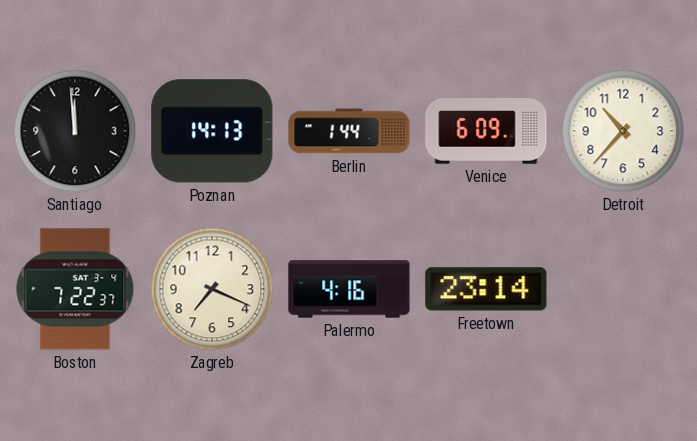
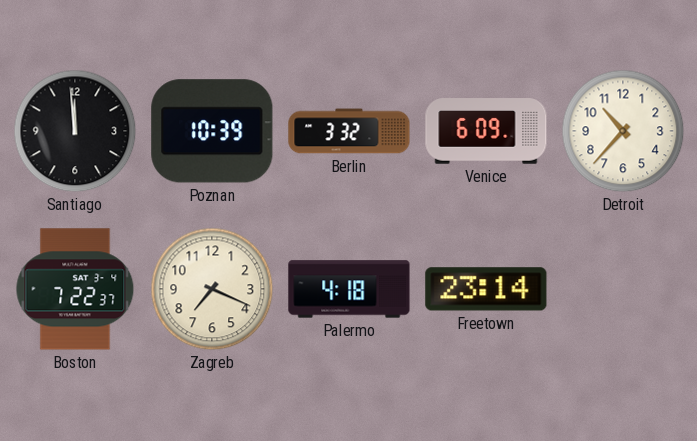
Poznan: 14:13 -> 10:39
Berlin: 1:44 -> 3:32
Palermo: 4:16 -> 4:18
